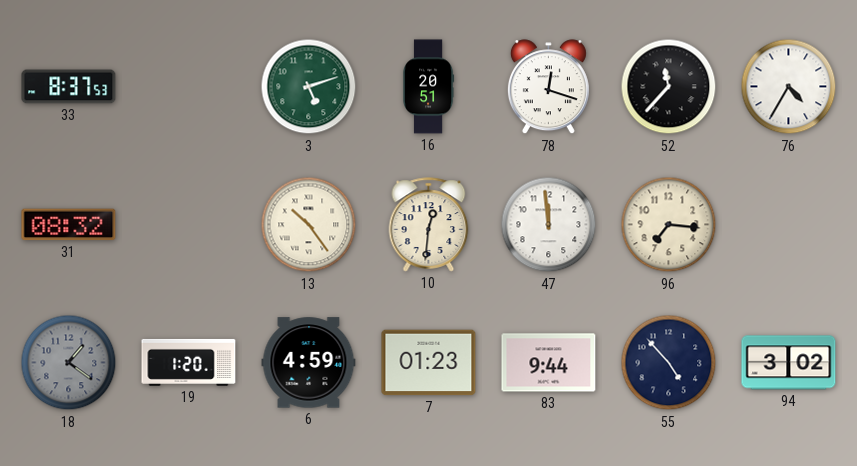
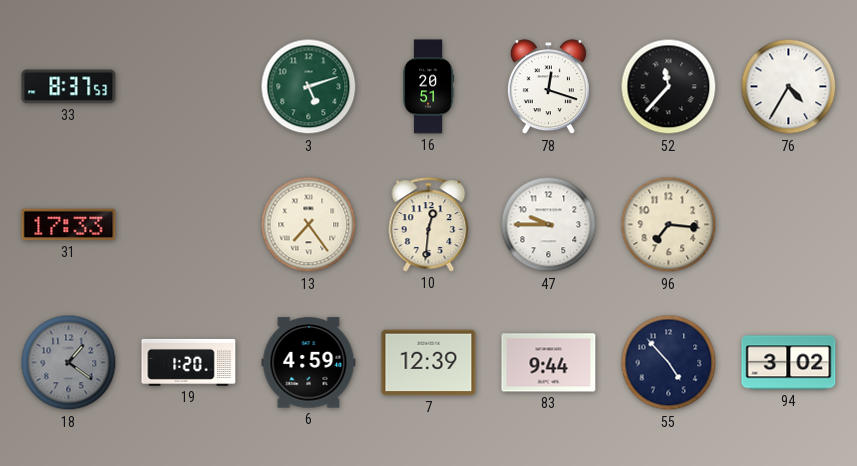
31: 08:32 -> 17:33
13: 10:24 -> 7:24
47: 11:59 -> 9:45
7: 01:23 -> 12:39
